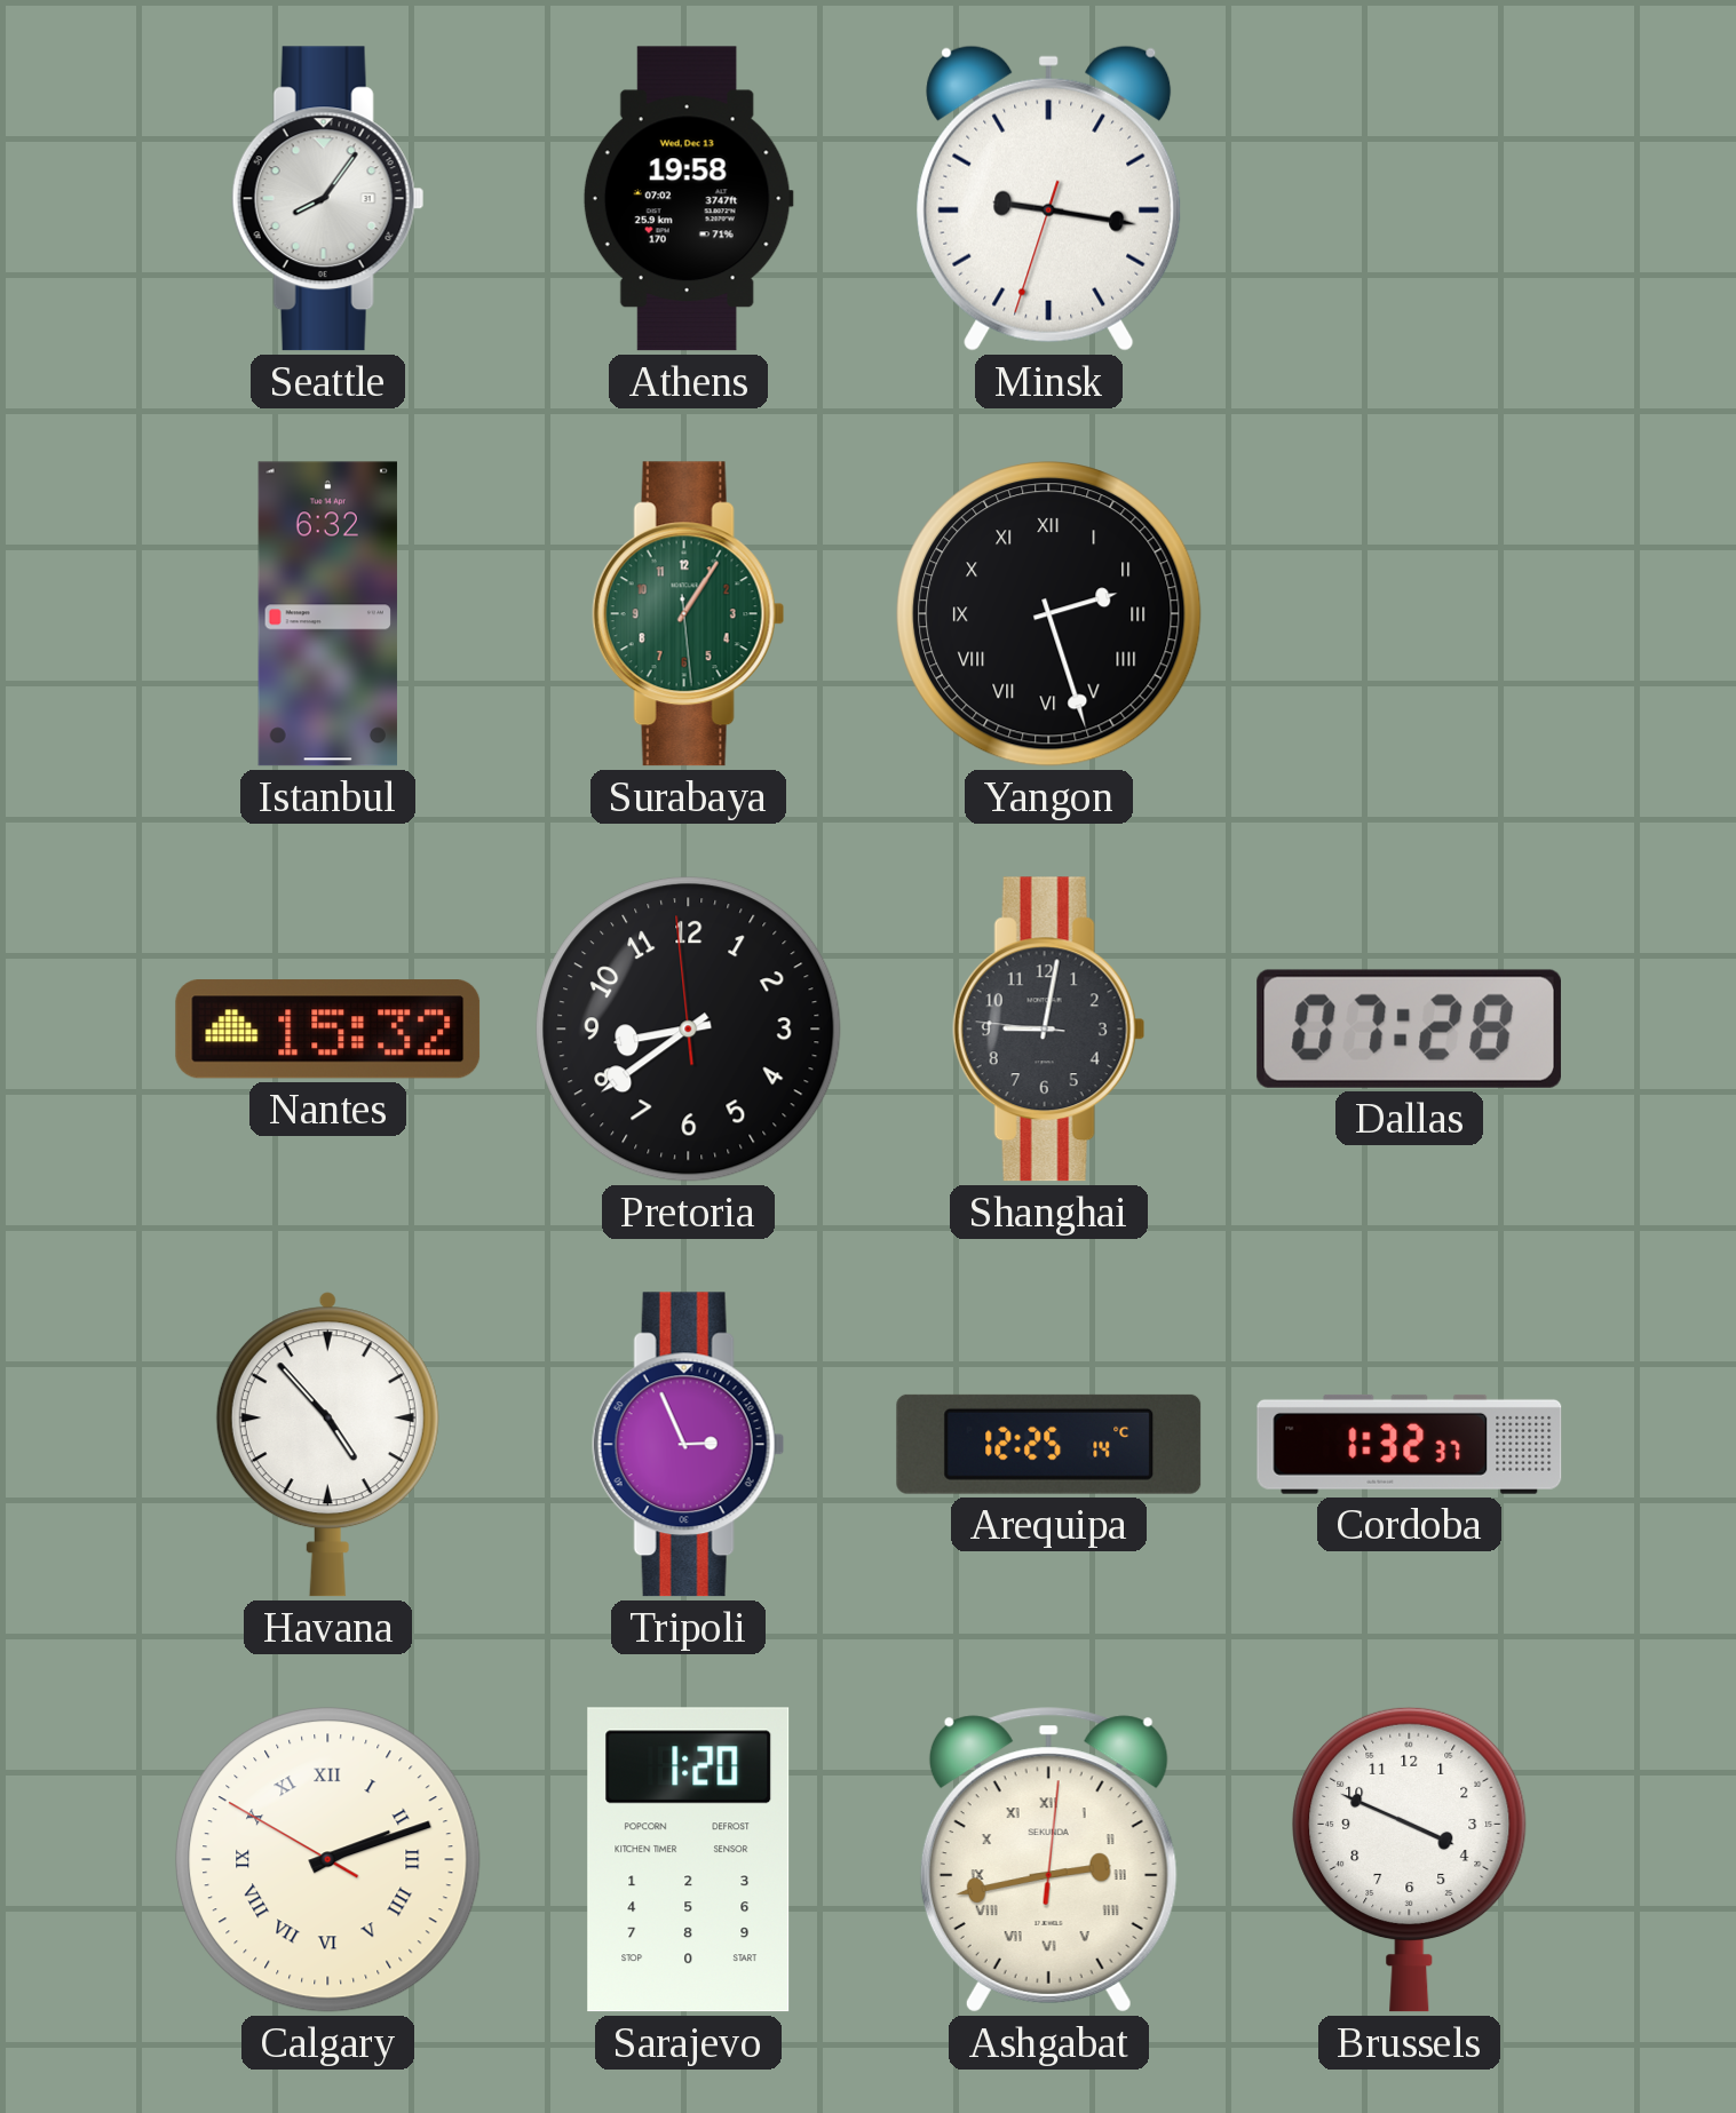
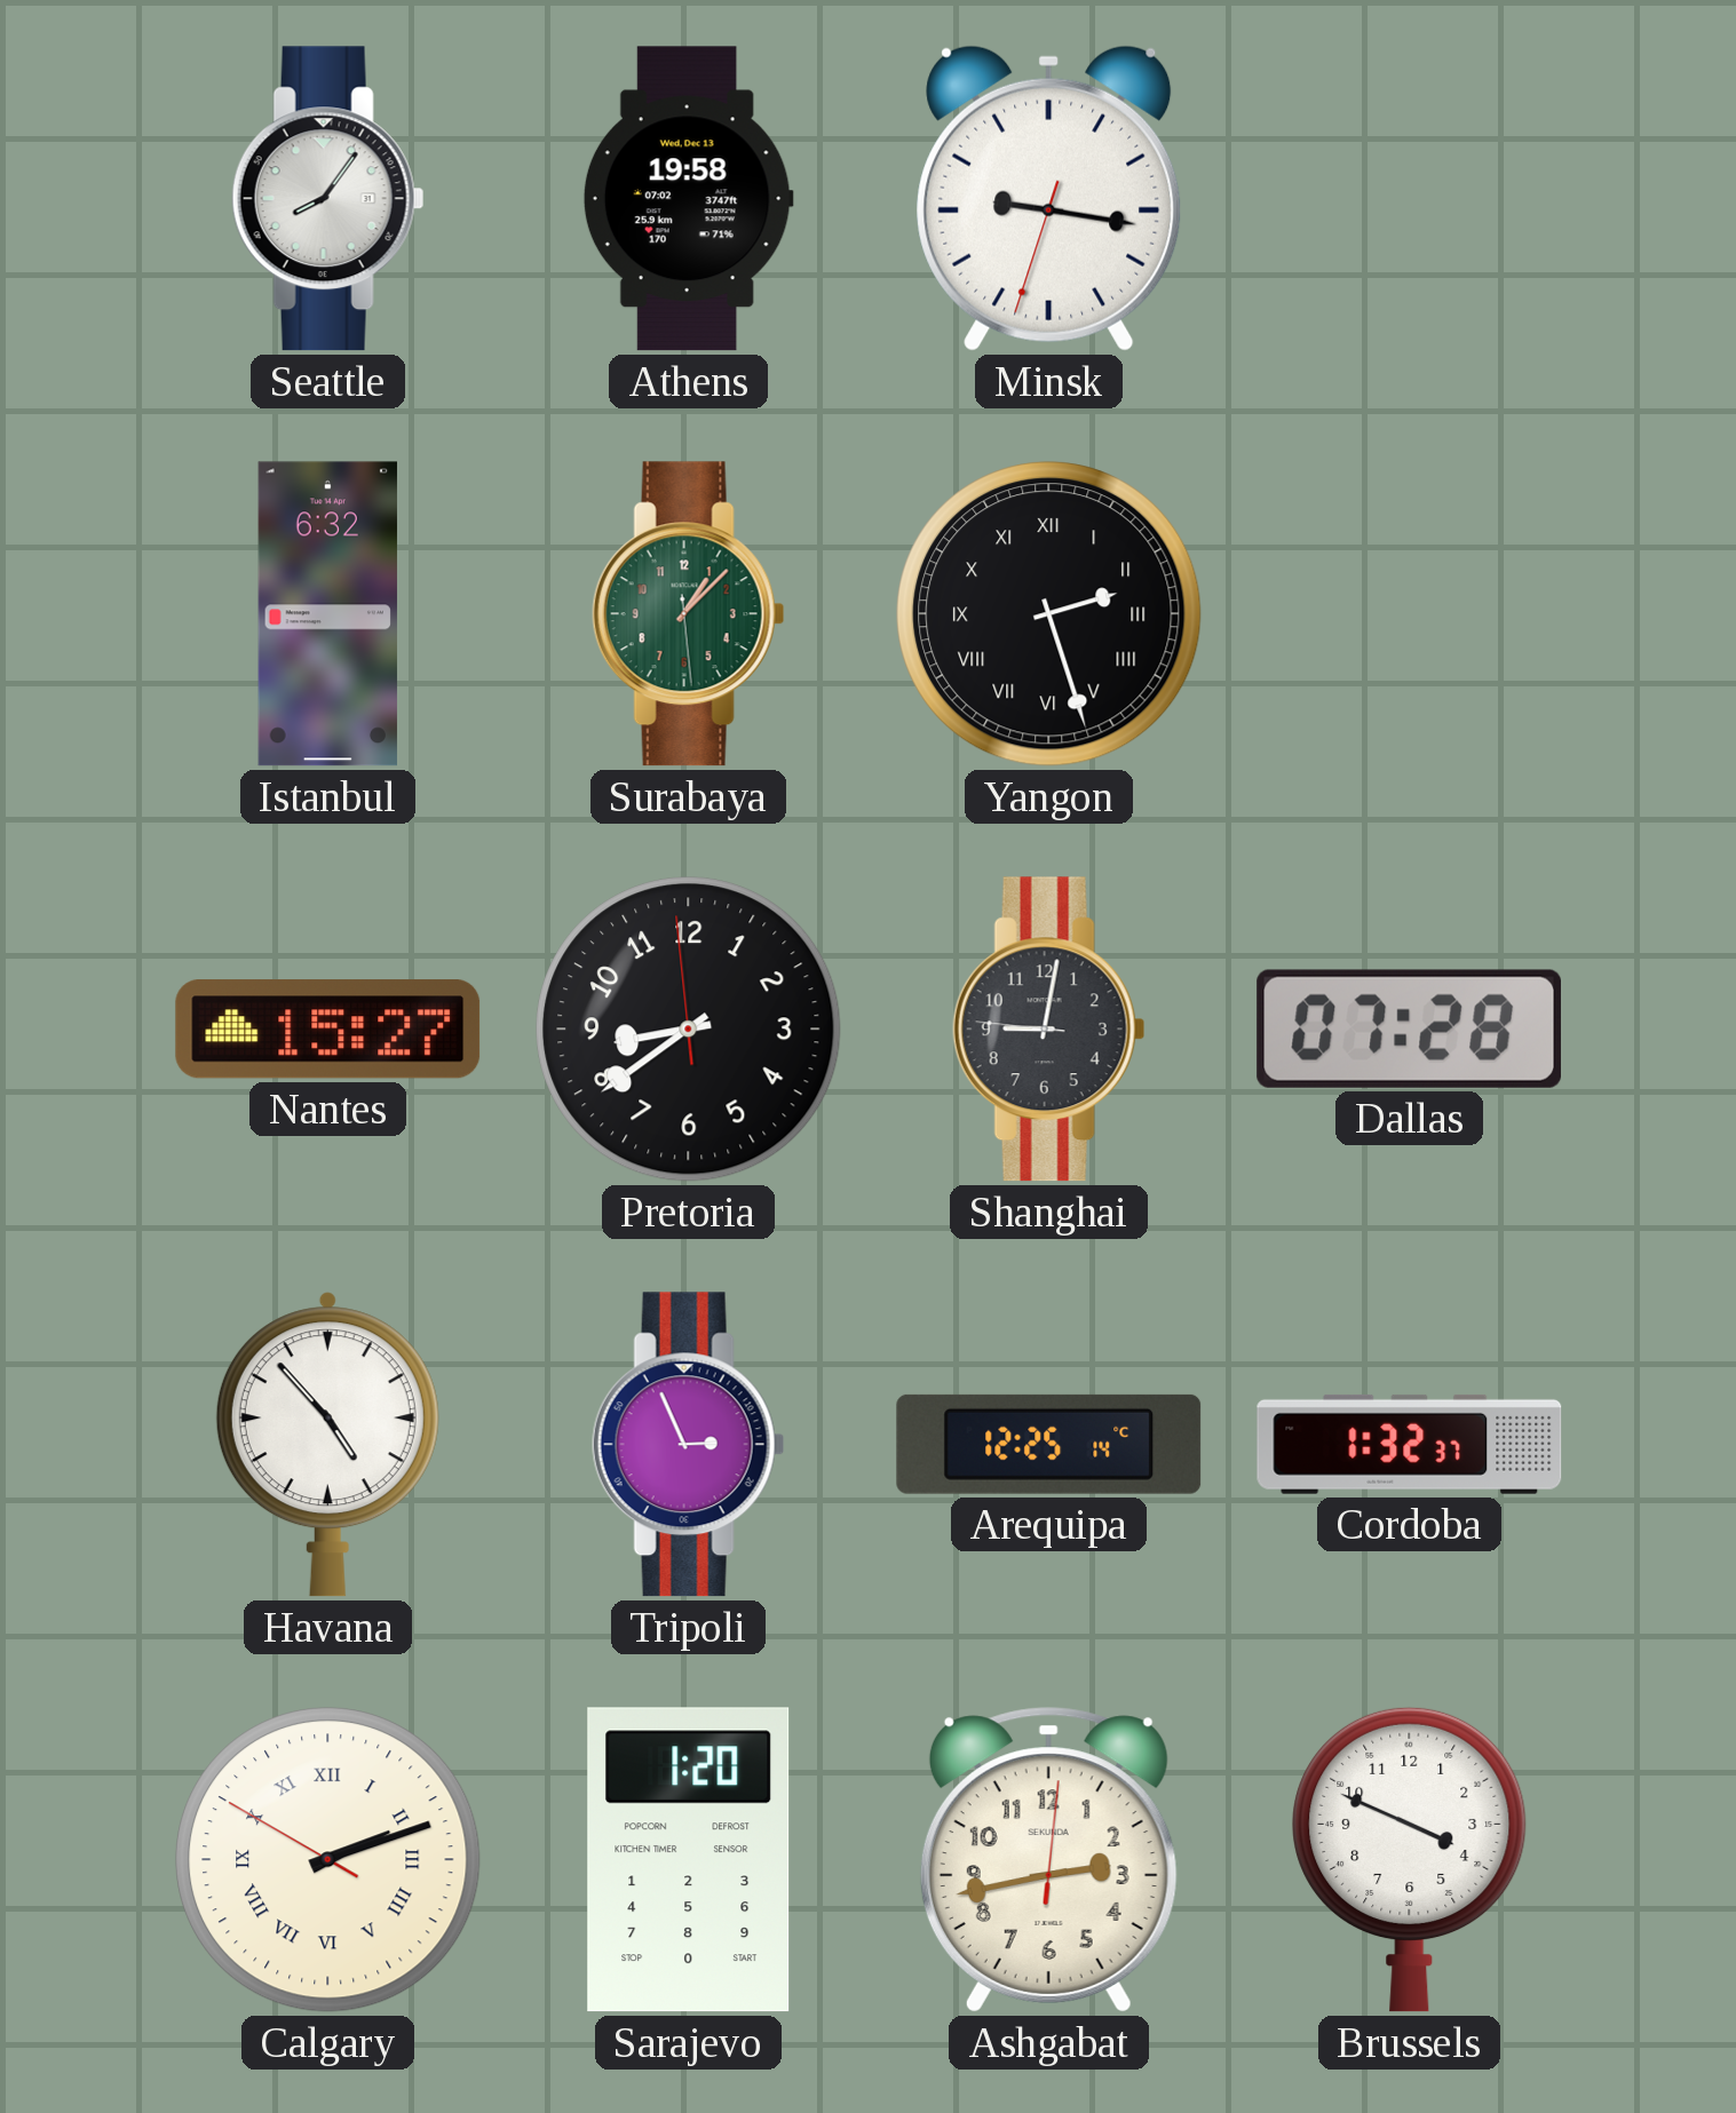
Surabaya: 1:05 -> 1:07
Nantes: 15:32 -> 15:27
Ashgabat numerals: Roman -> Arabic
